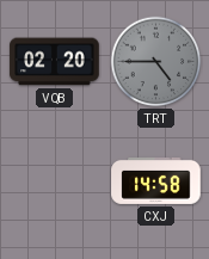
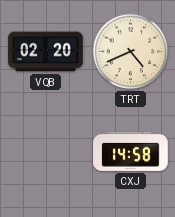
TRT: 4:45 -> 4:41
TRT dial: grey -> cream
